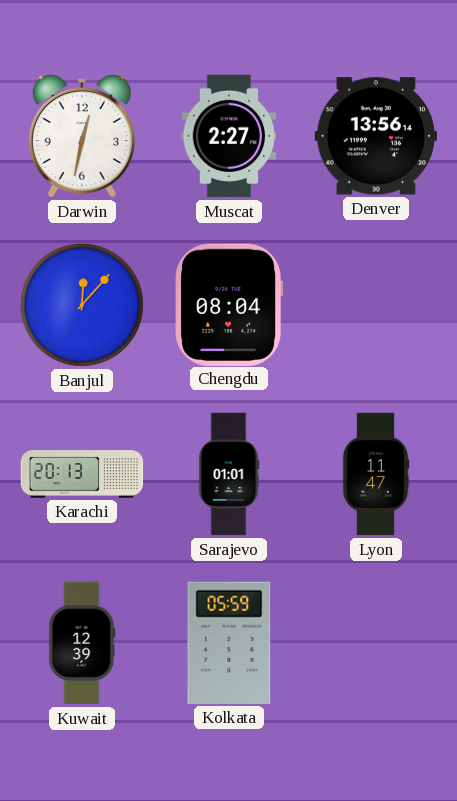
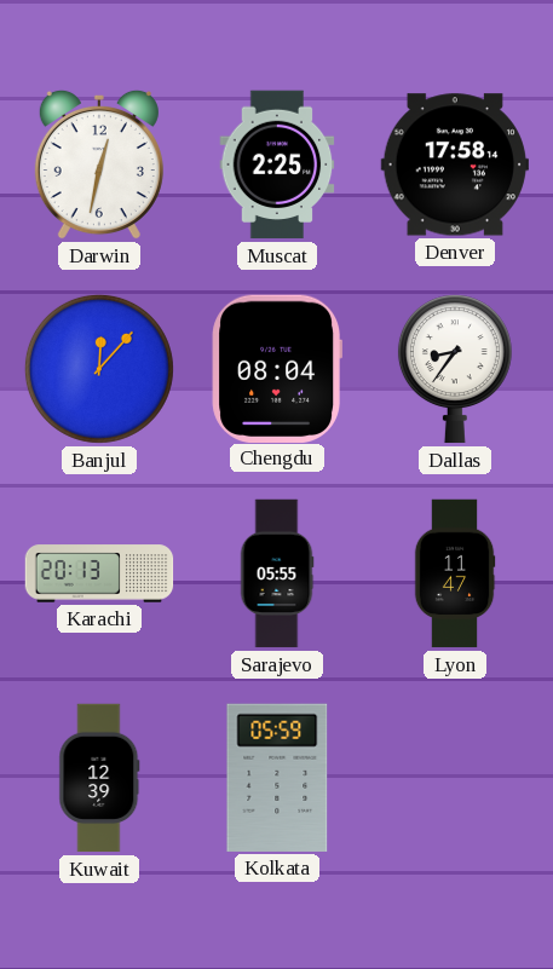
Muscat: 2:27 -> 2:25
Denver: 13:56 -> 17:58
Dallas: none -> 8:36
Sarajevo: 01:01 -> 05:55
